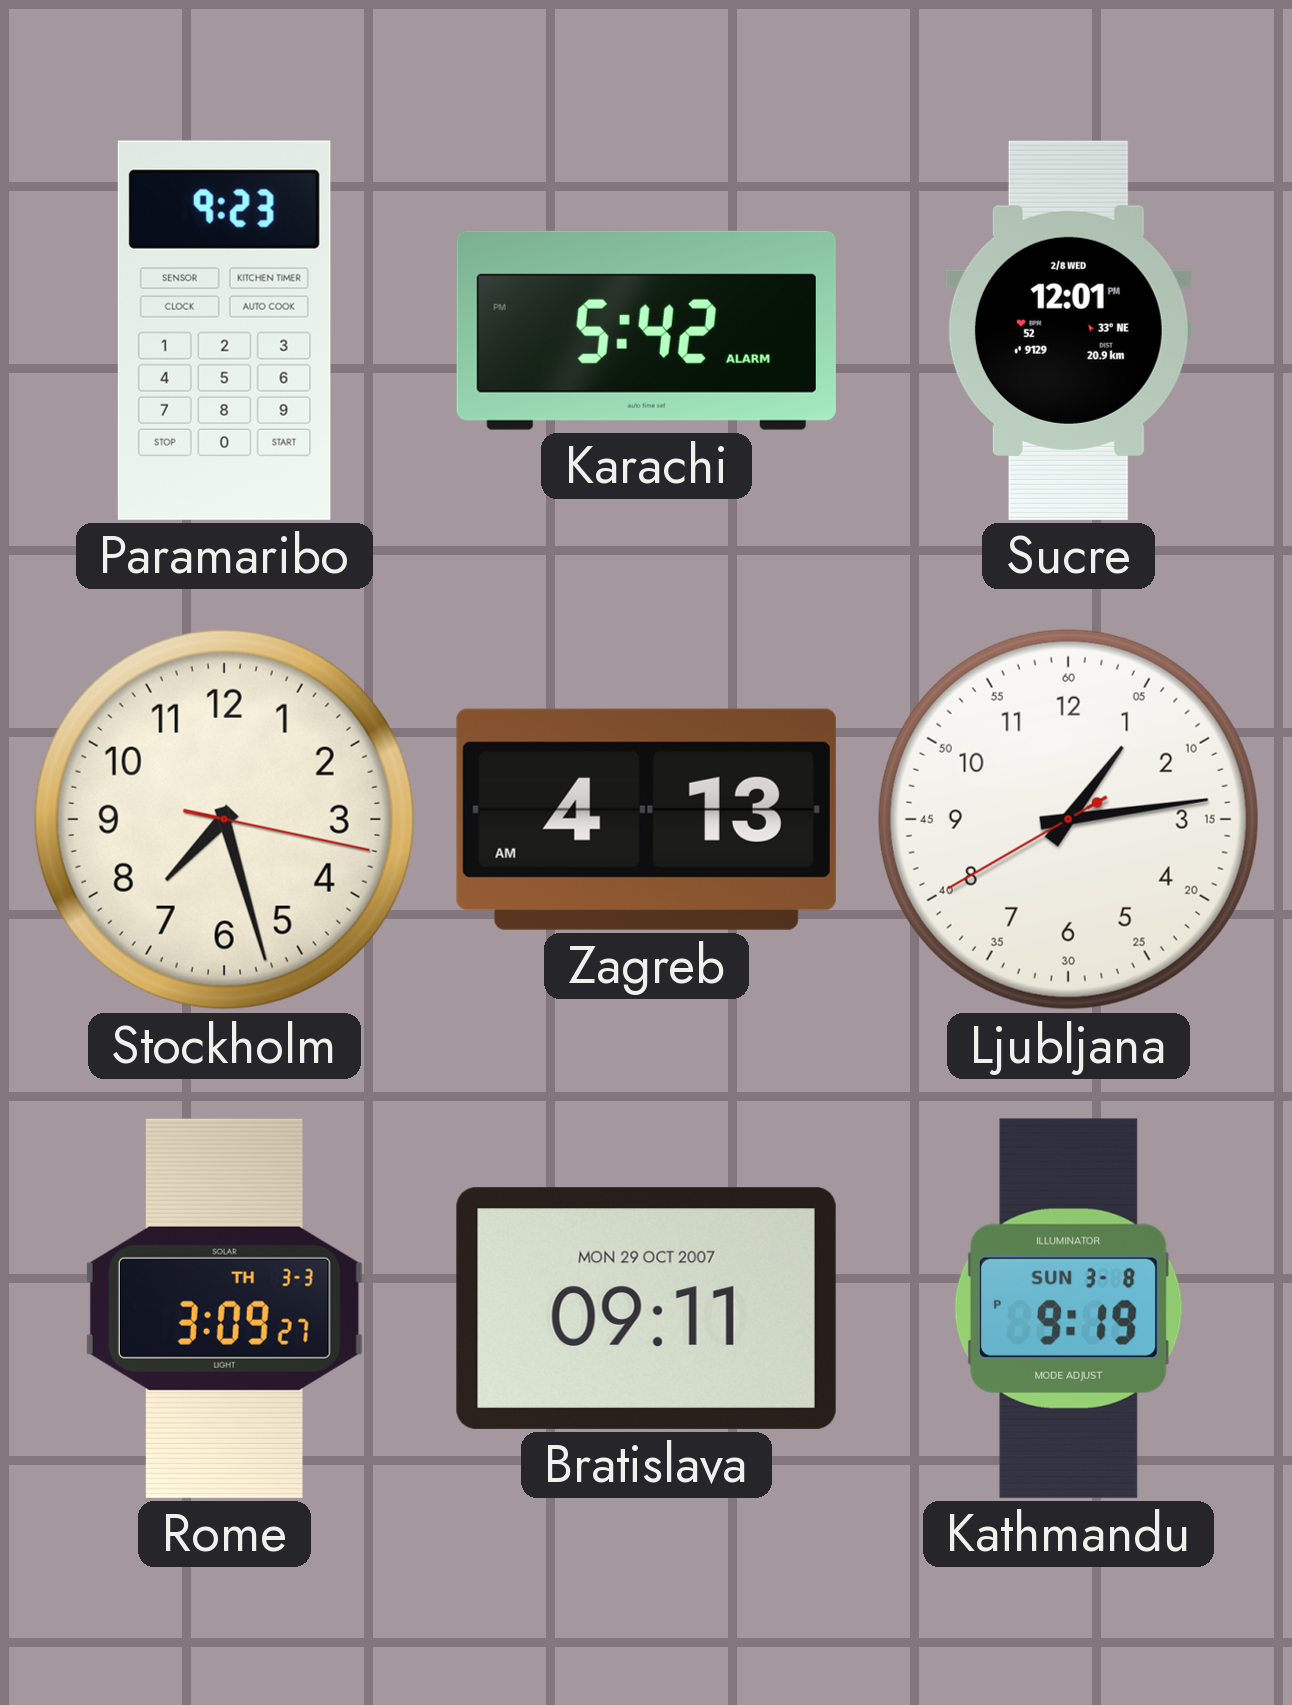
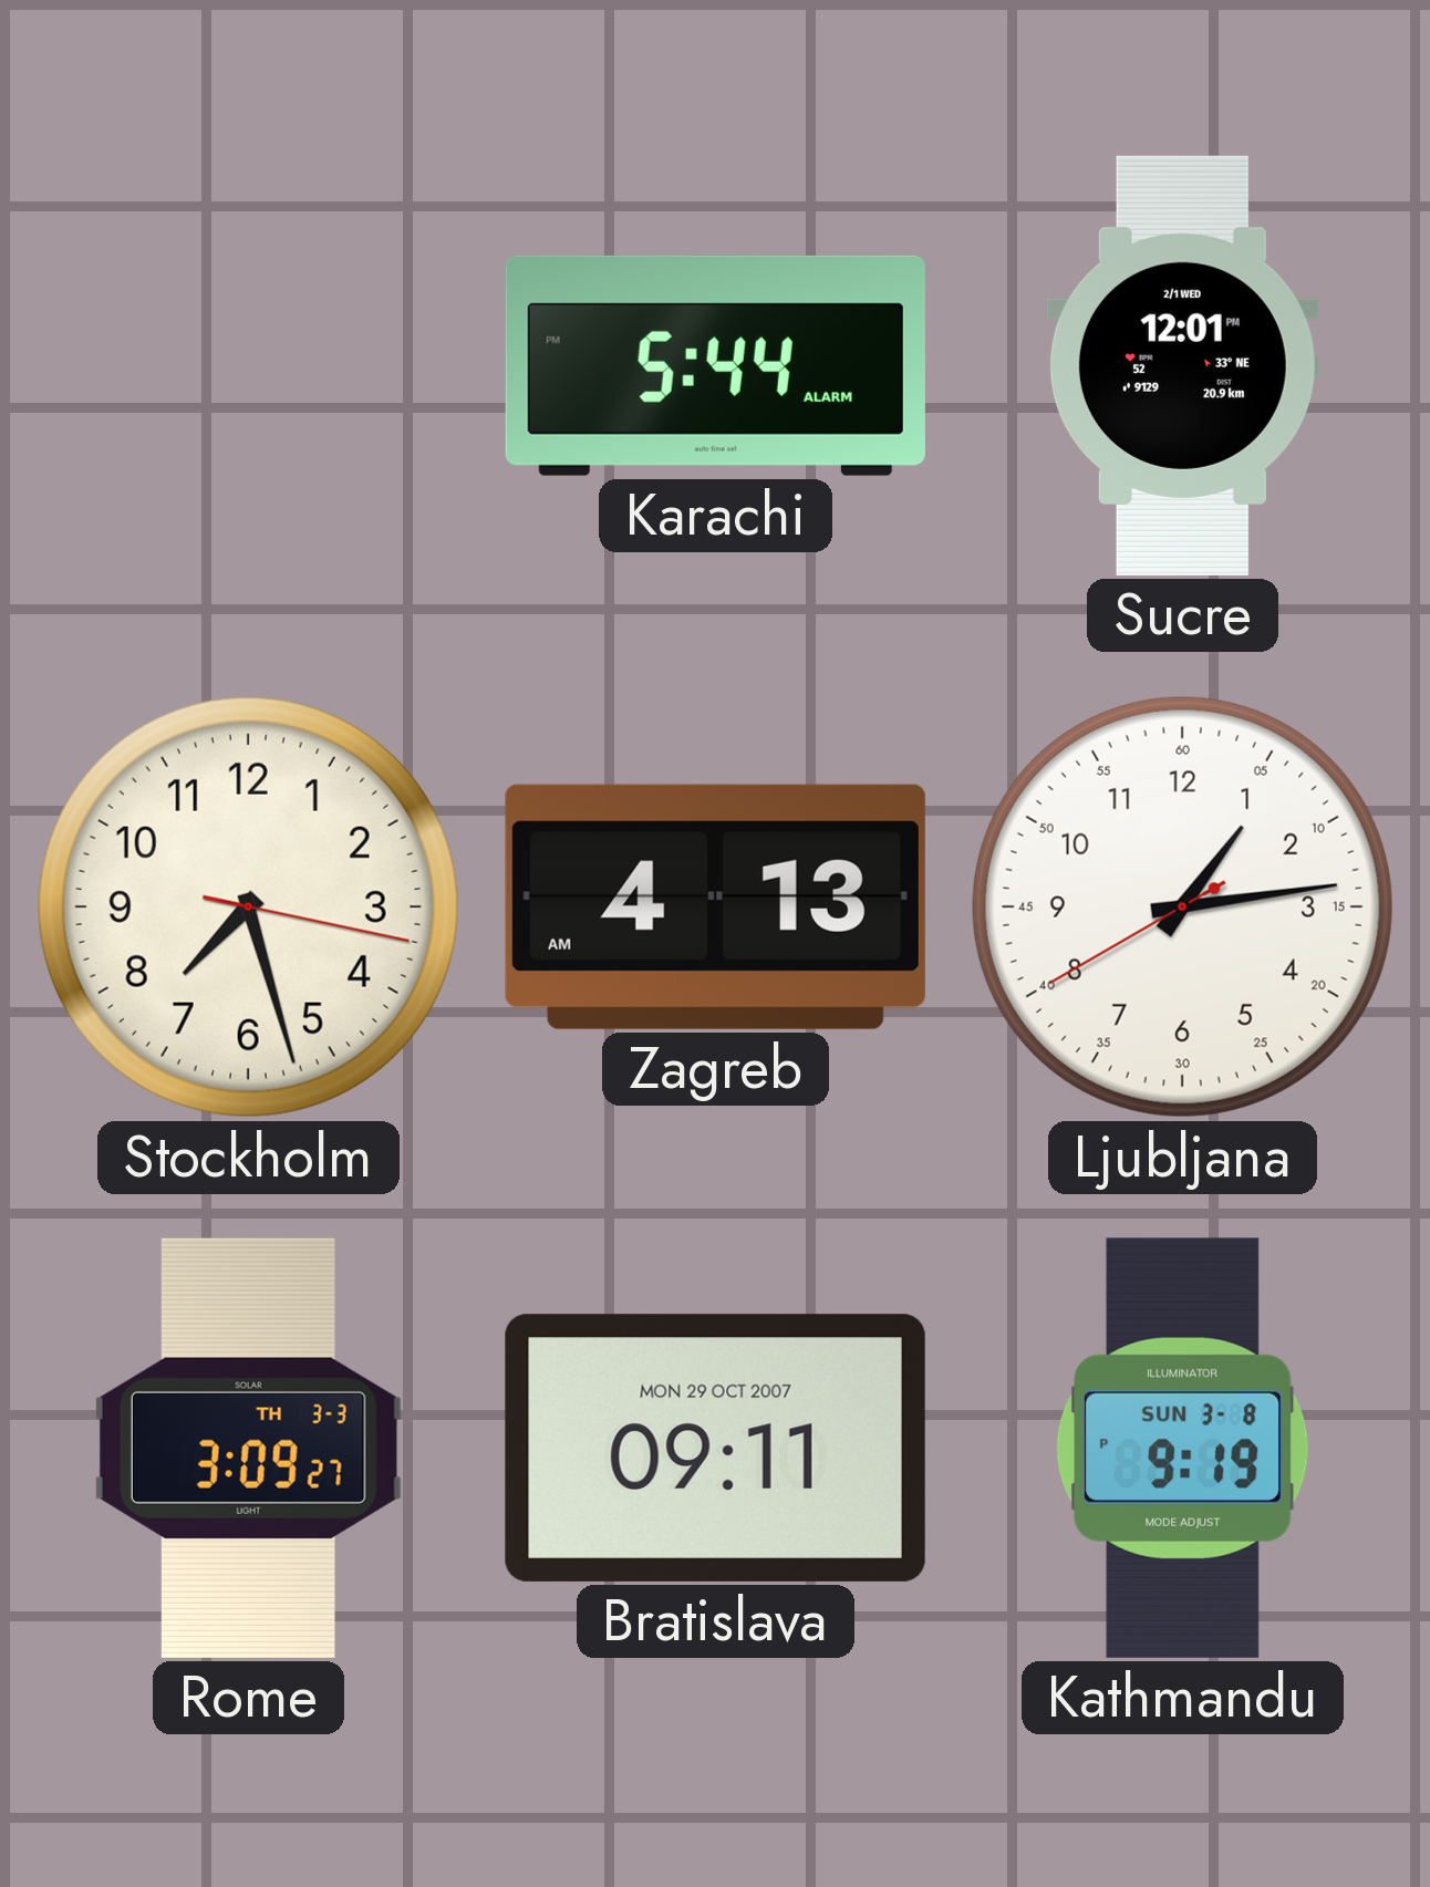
Paramaribo: 9:23 -> none
Karachi: 5:42 -> 5:44
Sucre date: 2/8 WED -> 2/1 WED
